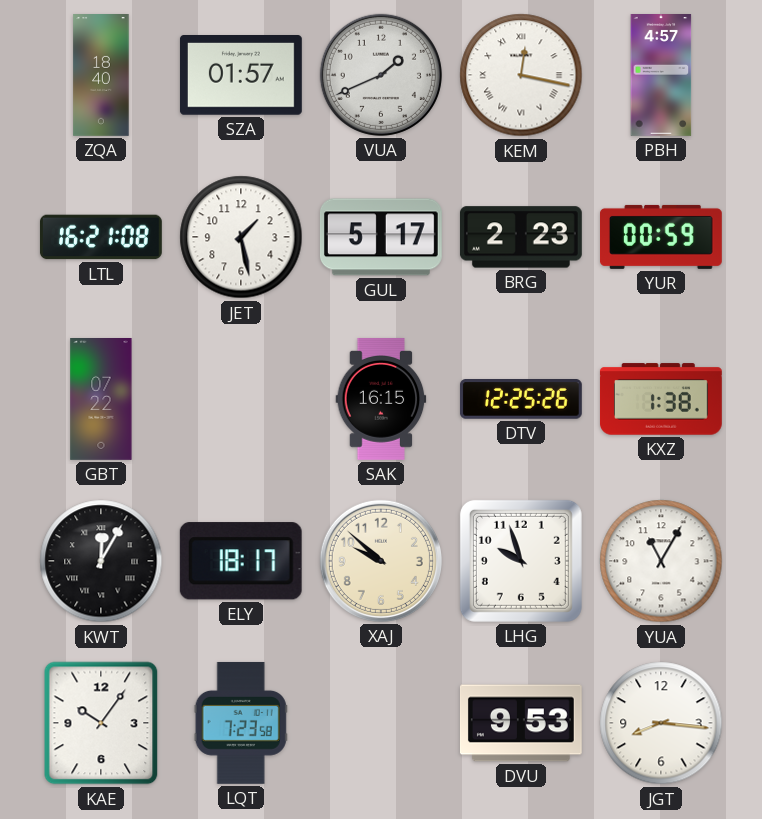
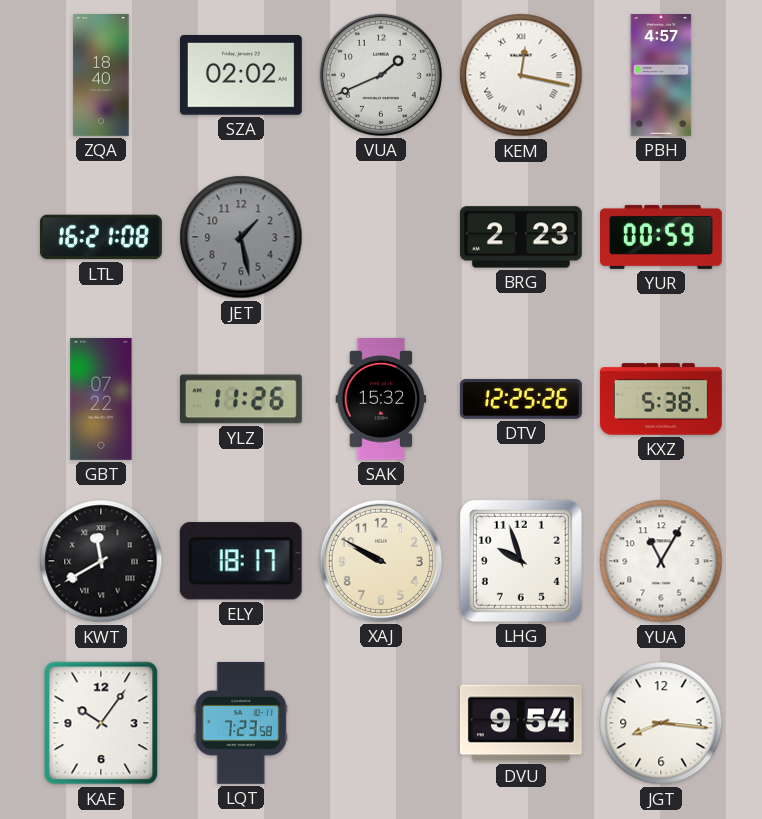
SZA: 01:57 -> 02:02
JET dial: white -> grey
GUL: 5:17 -> none
YLZ: none -> 11:26
SAK: 16:15 -> 15:32
KXZ: 1:38 -> 5:38
KWT: 12:05 -> 11:40
XAJ: 9:52 -> 9:50
DVU: 9:53 -> 9:54
